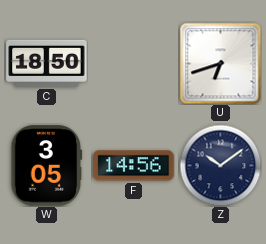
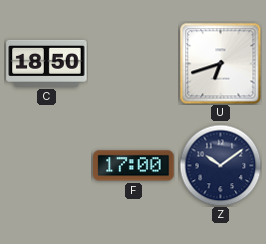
W: 3:05 -> none
F: 14:56 -> 17:00
